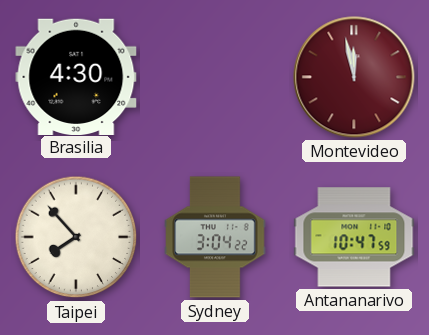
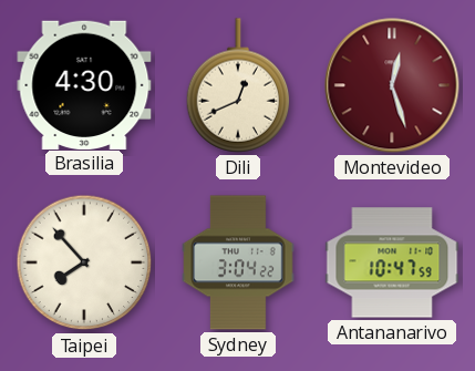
Dili: none -> 12:41
Montevideo: 11:58 -> 12:27
